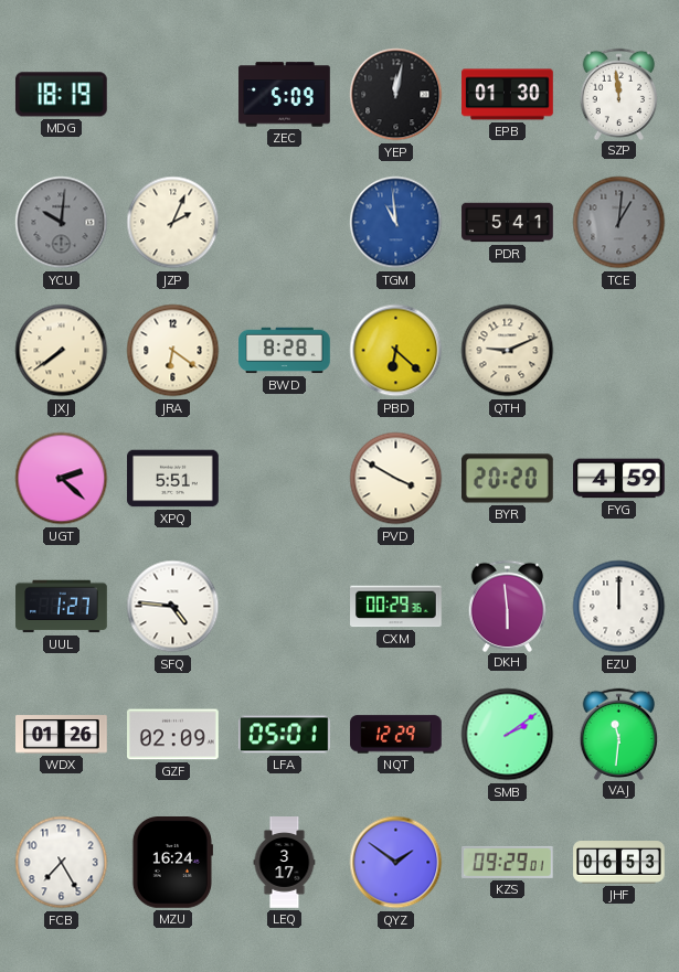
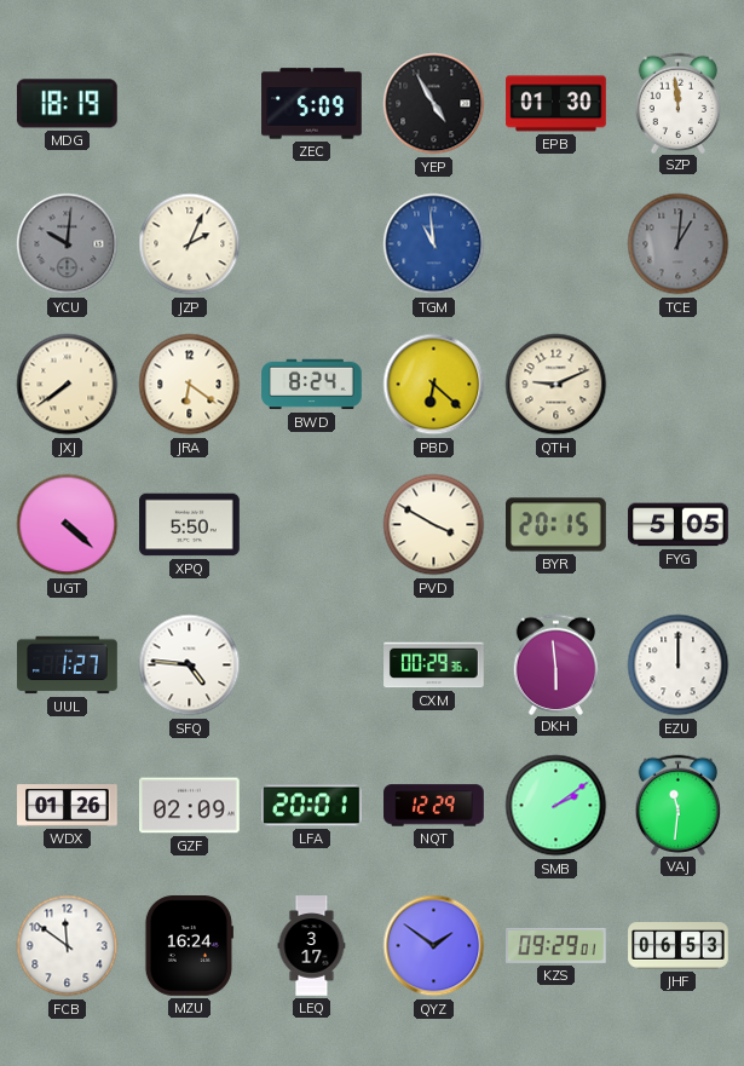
YEP: 12:02 -> 4:55
PDR: 5:41 -> none
BWD: 8:28 -> 8:24
UGT: 2:22 -> 4:22
XPQ: 5:51 -> 5:50
BYR: 20:20 -> 20:15
FYG: 4:59 -> 5:05
LFA: 05:01 -> 20:01
FCB: 7:25 -> 11:51
